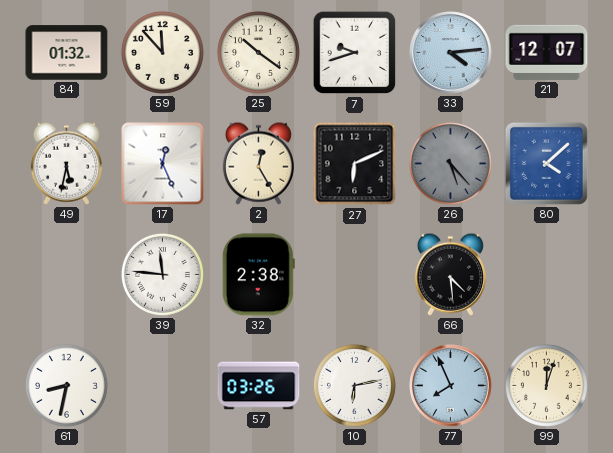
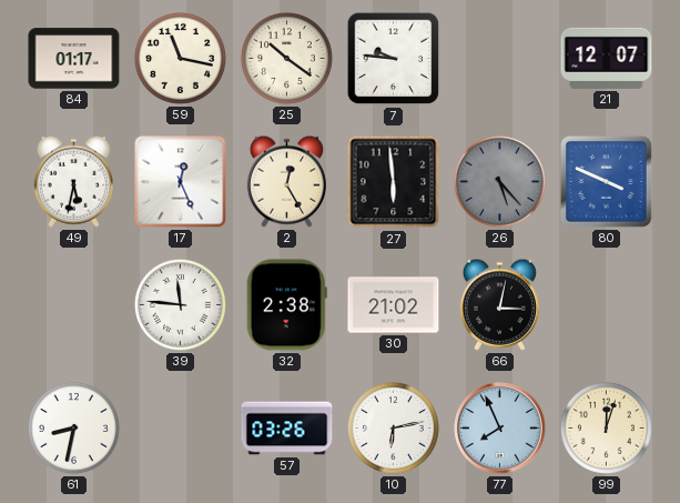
84: 01:32 -> 01:17
59: 11:53 -> 11:17
7: 9:42 -> 9:46
33: 4:14 -> none
27: 6:11 -> 5:59
80: 4:08 -> 3:49
30: none -> 21:02
66: 4:29 -> 3:02
